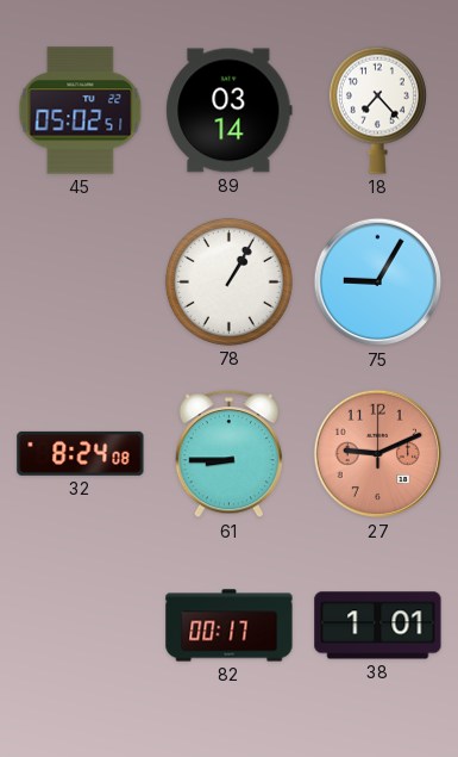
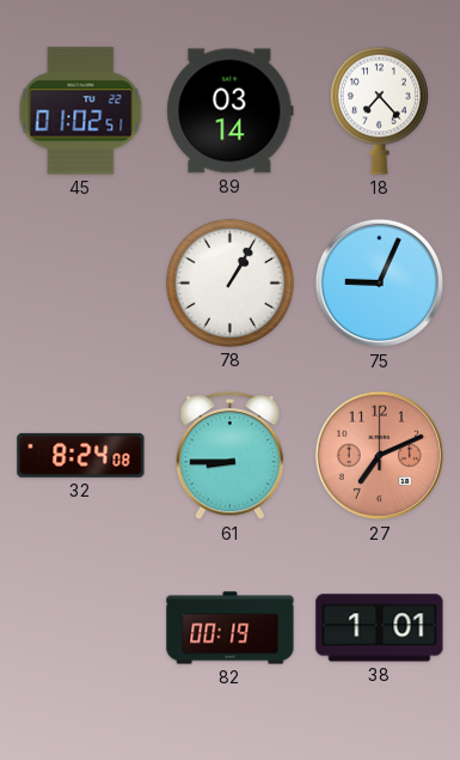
45: 05:02 -> 01:02
75: 9:05 -> 9:04
27: 9:11 -> 7:11
82: 00:17 -> 00:19
